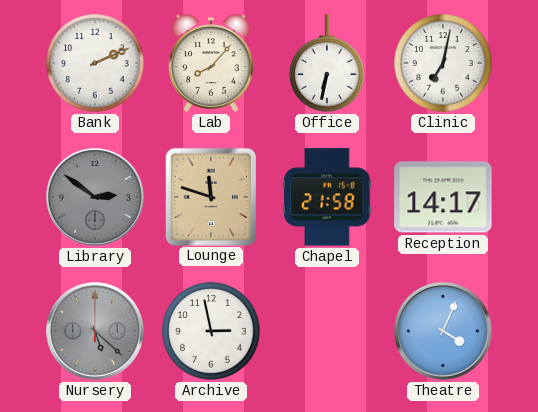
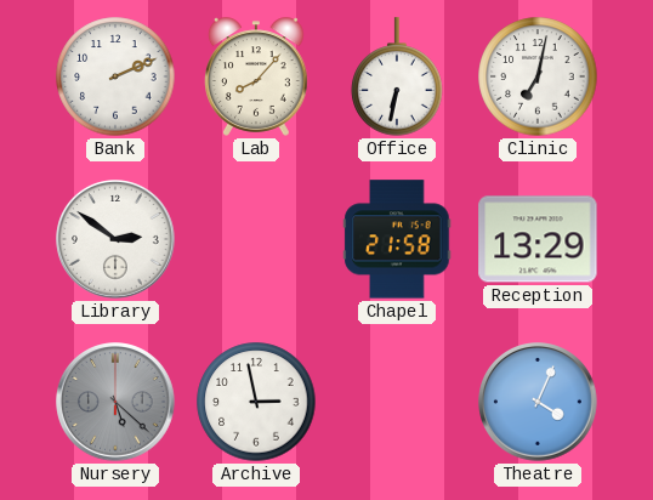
Library dial: grey -> white
Lounge: 11:48 -> none
Reception: 14:17 -> 13:29
